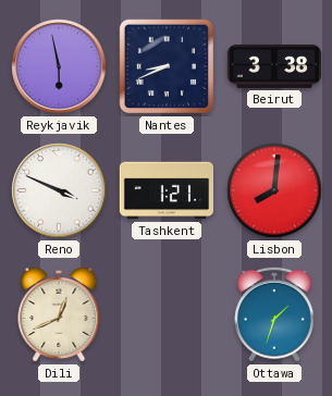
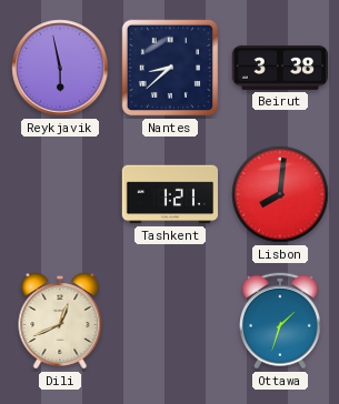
Nantes: 8:41 -> 8:38
Reno: 3:49 -> none
